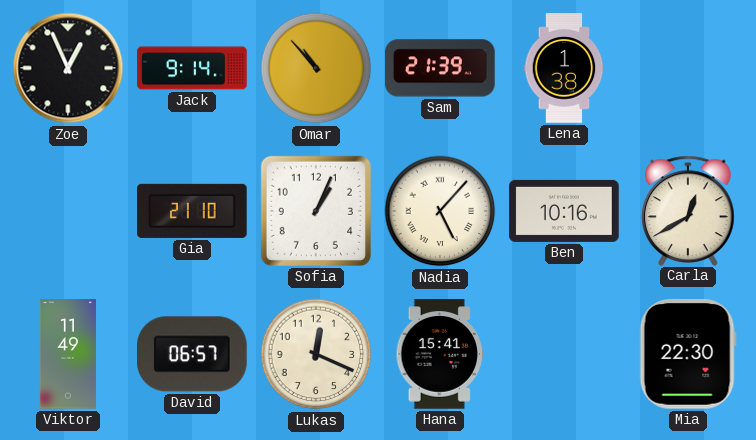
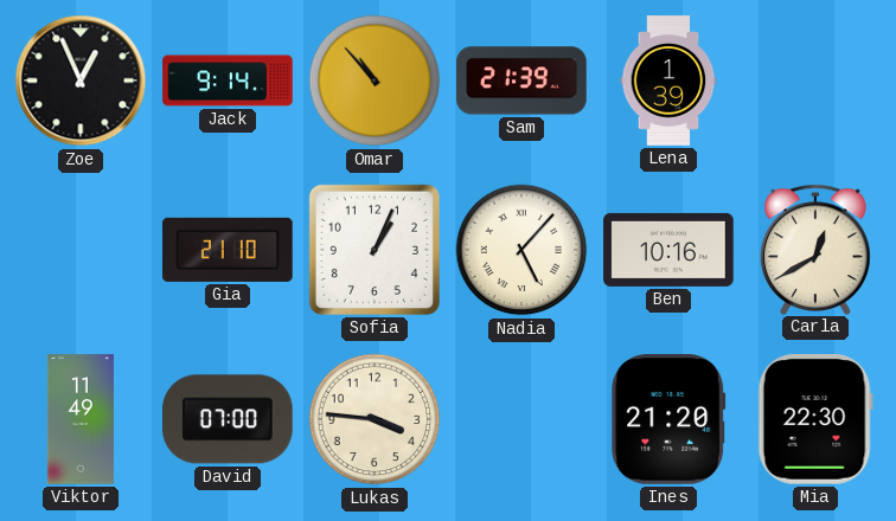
Lena: 1:38 -> 1:39
David: 06:57 -> 07:00
Lukas: 12:19 -> 3:46
Hana: 15:41 -> none
Ines: none -> 21:20
